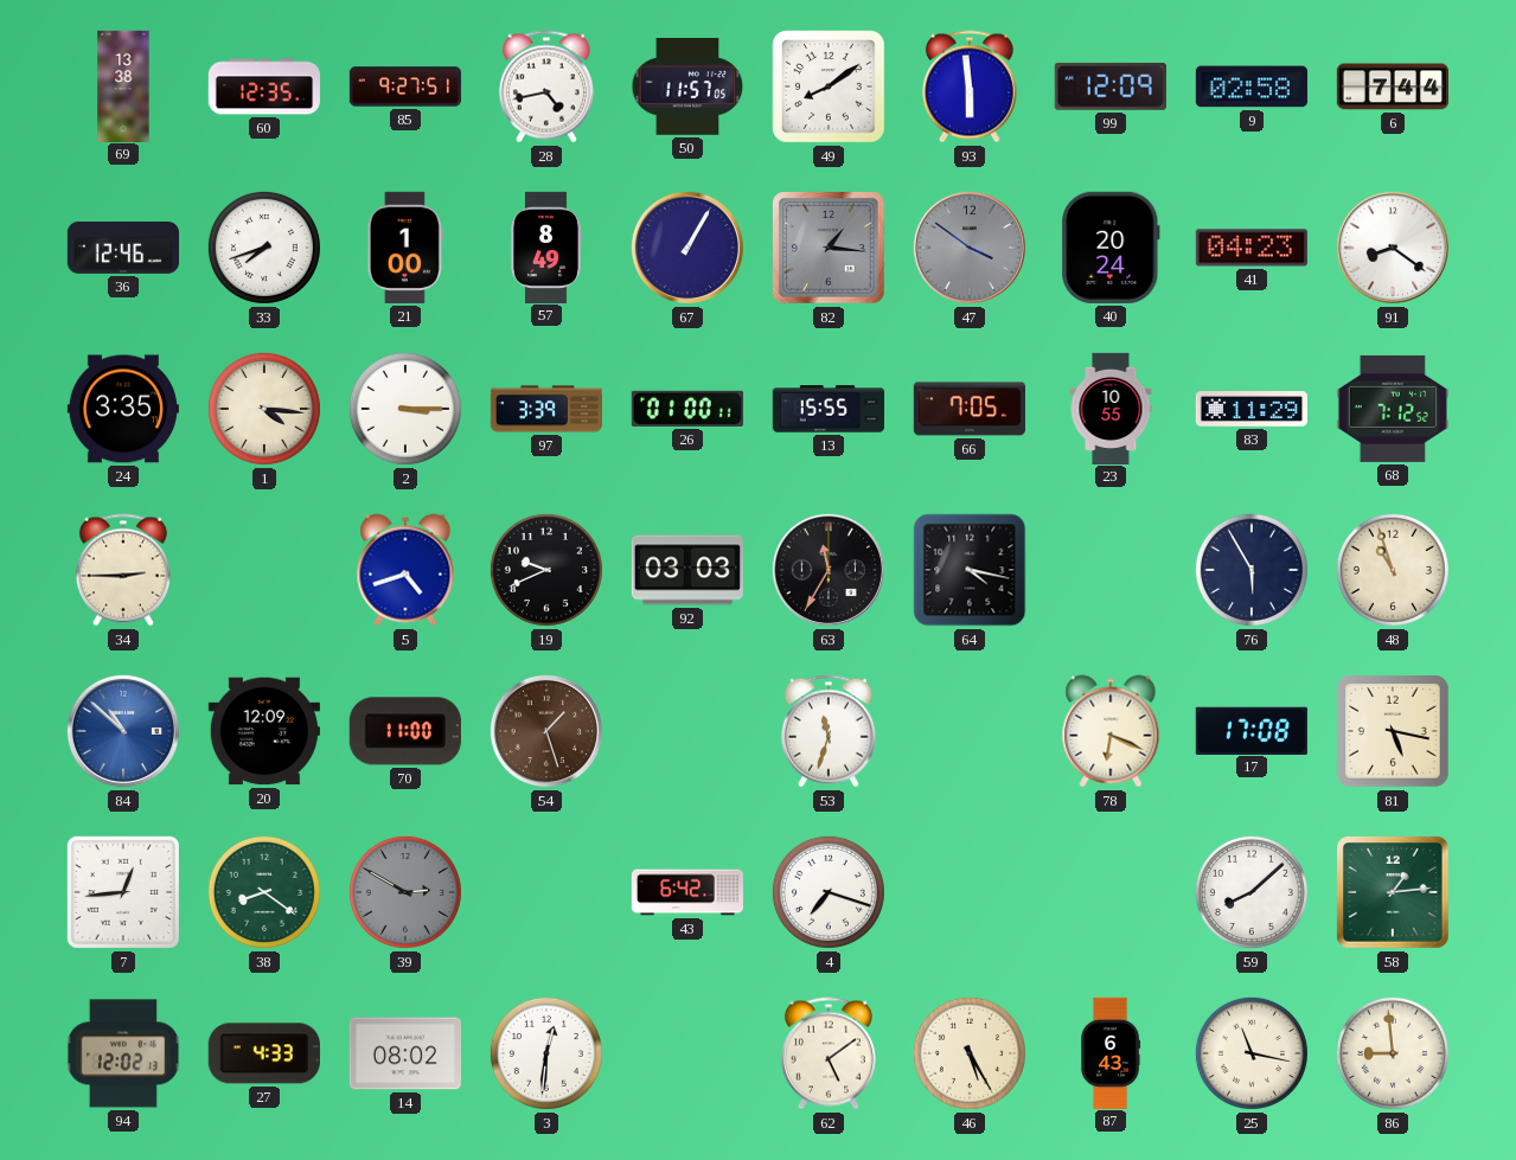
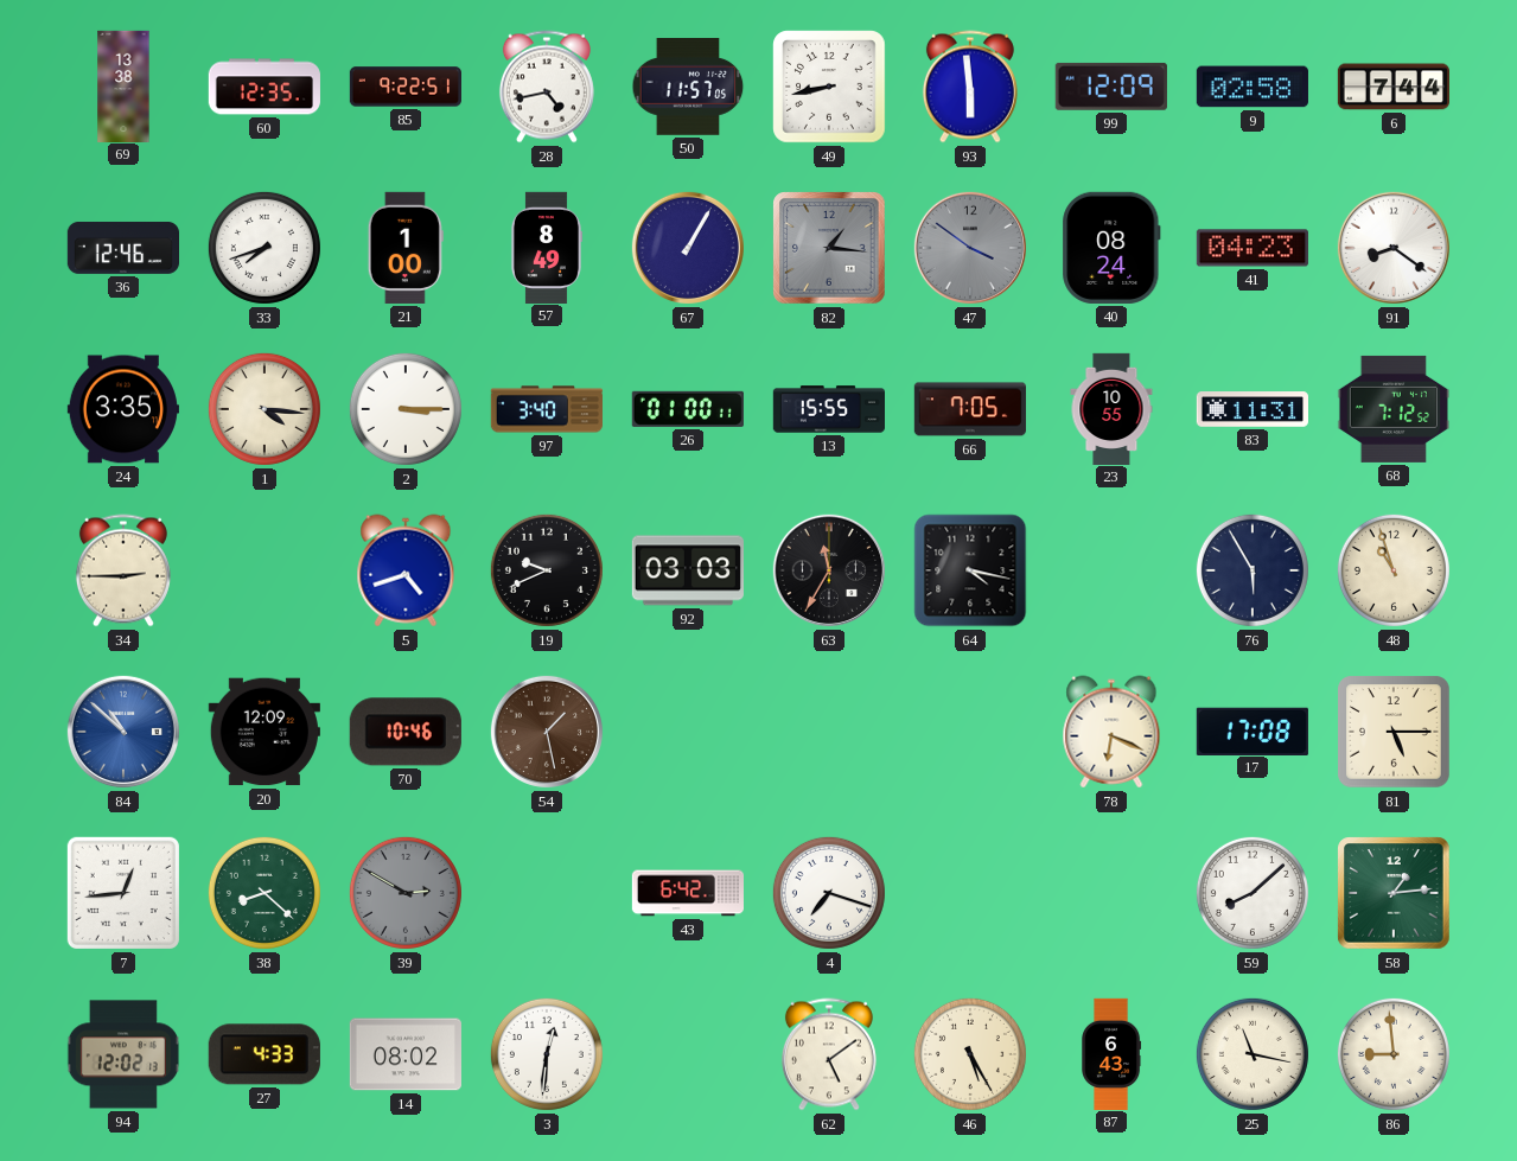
85: 9:27 -> 9:22
49: 8:09 -> 8:43
40: 20:24 -> 08:24
97: 3:39 -> 3:40
83: 11:29 -> 11:31
70: 11:00 -> 10:46
54: 1:27 -> 1:28
53: 11:33 -> none
81: 5:17 -> 5:15
38: 8:21 -> 8:22
